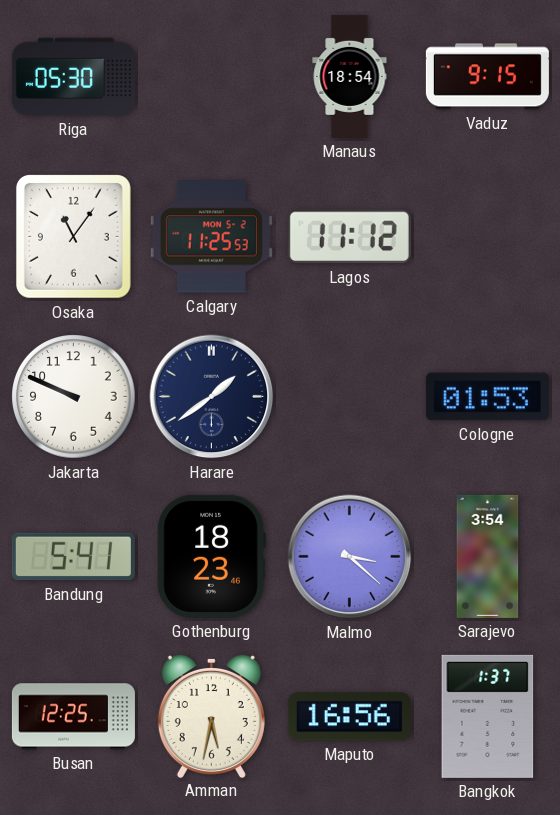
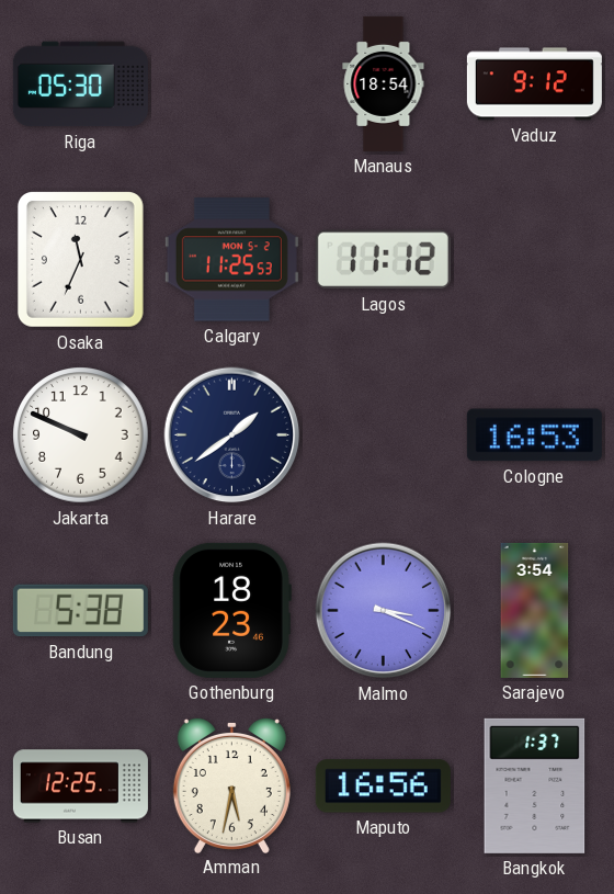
Vaduz: 9:15 -> 9:12
Osaka: 11:06 -> 11:34
Cologne: 01:53 -> 16:53
Bandung: 5:41 -> 5:38
Malmo: 3:22 -> 3:19
